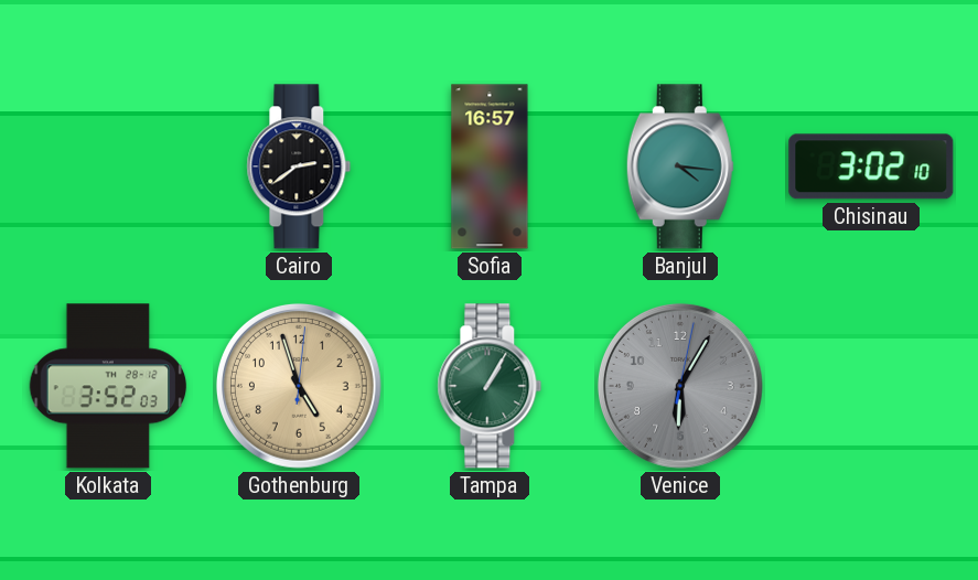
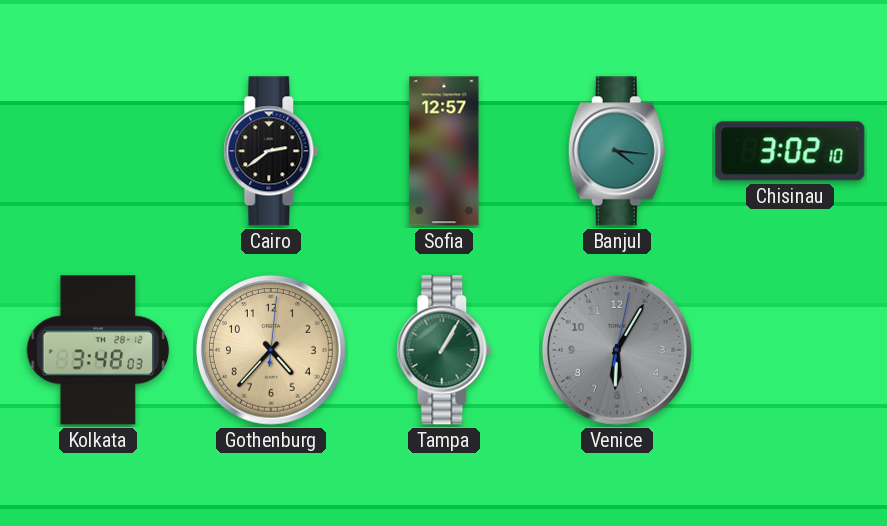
Sofia: 16:57 -> 12:57
Kolkata: 3:52 -> 3:48
Gothenburg: 4:57 -> 4:37
